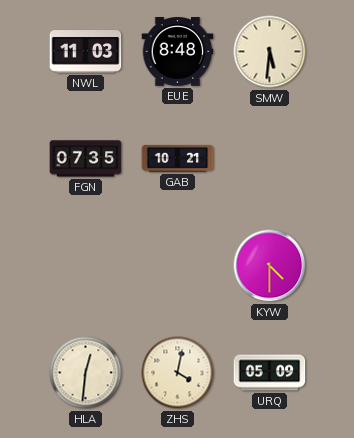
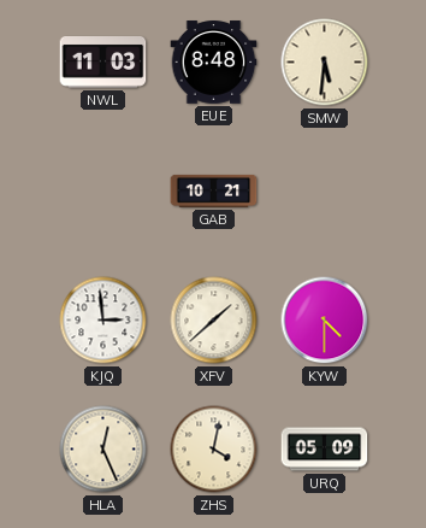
FGN: 07:35 -> none
KJQ: none -> 2:59
XFV: none -> 1:38
HLA: 12:31 -> 12:26
